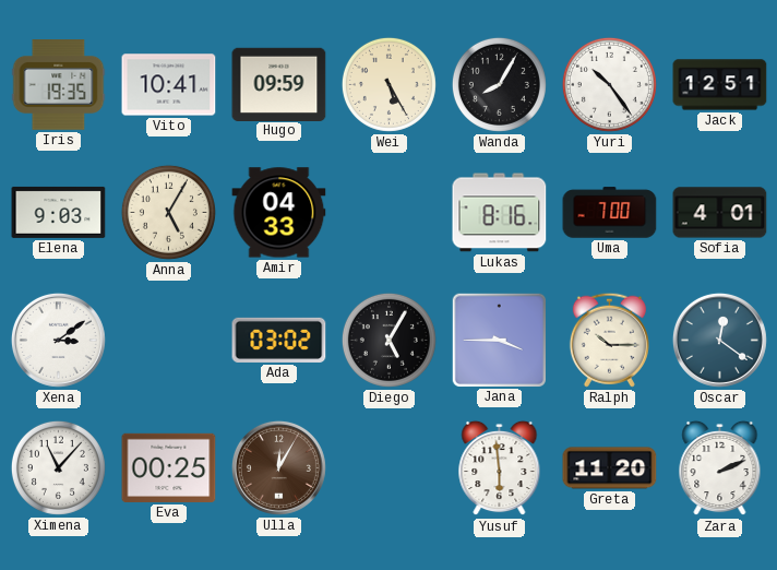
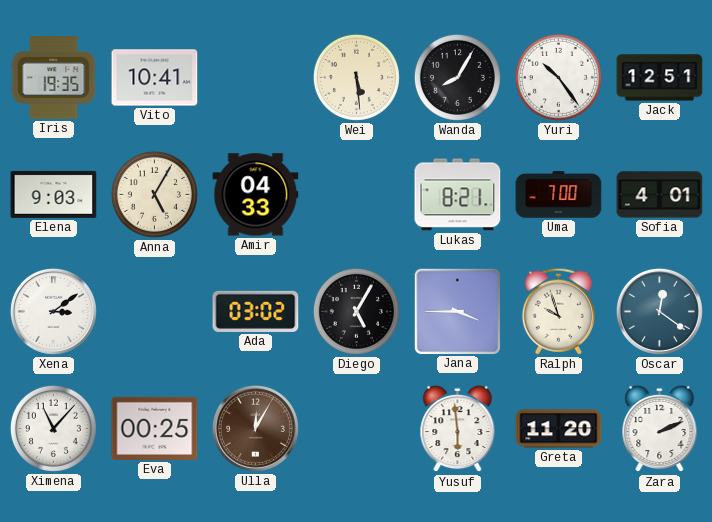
Hugo: 09:59 -> none
Wei: 5:25 -> 5:29
Lukas: 8:16 -> 8:21
Ralph: 10:15 -> 9:57
